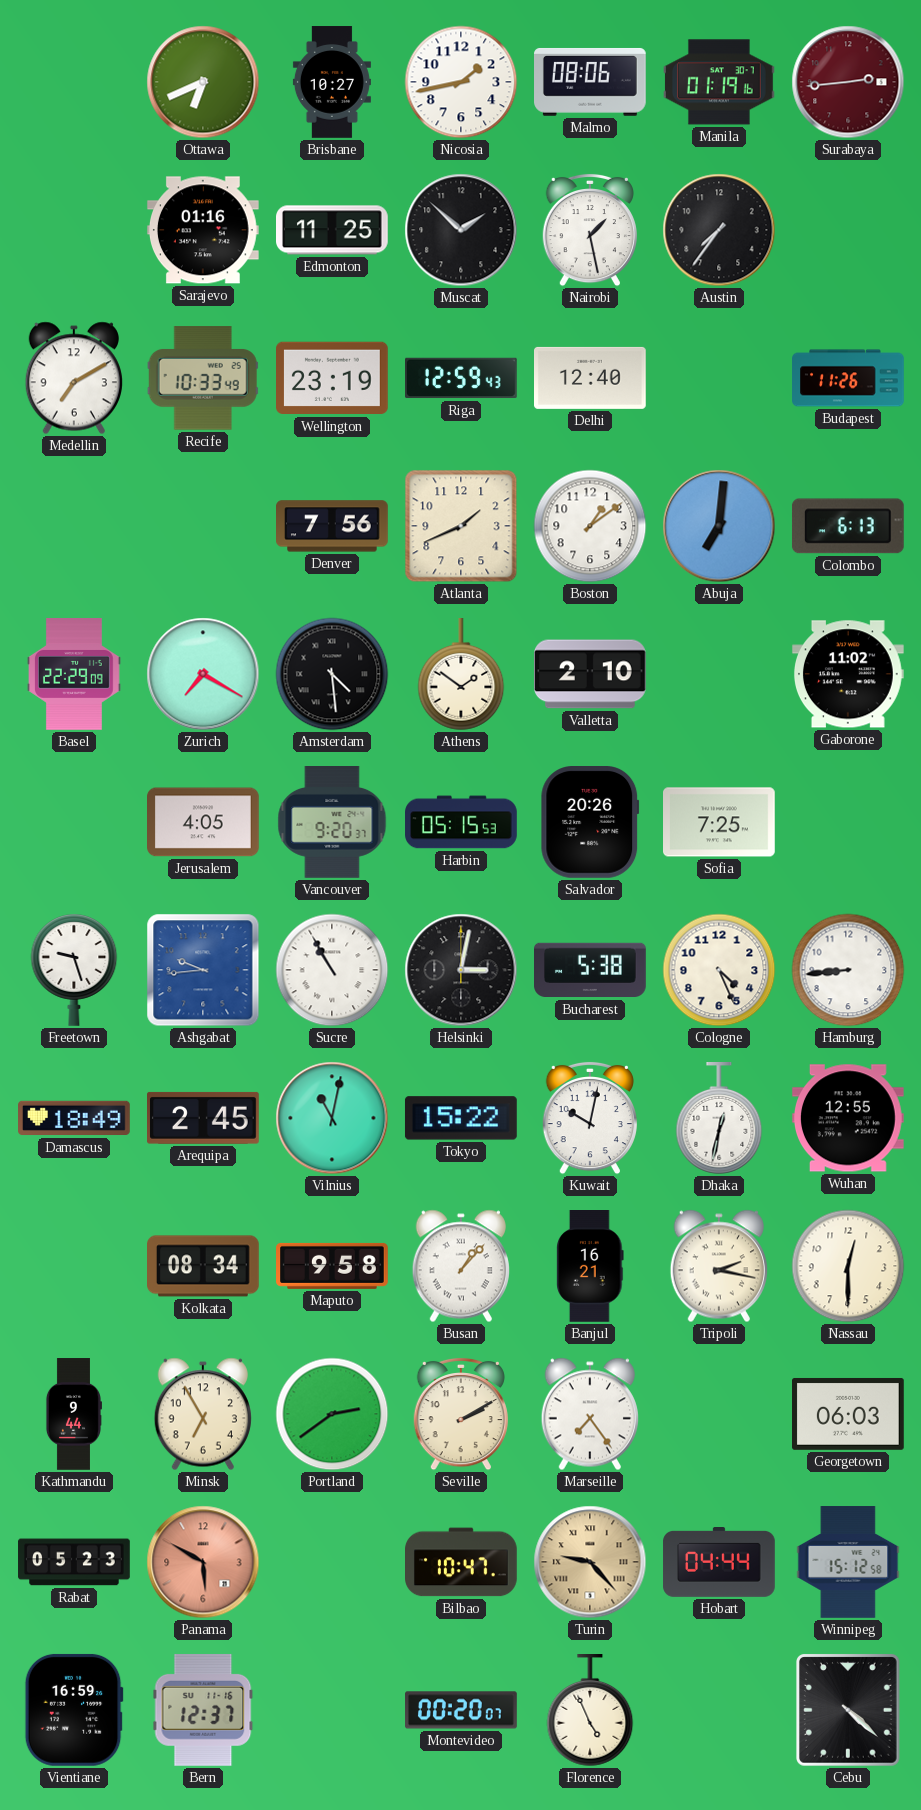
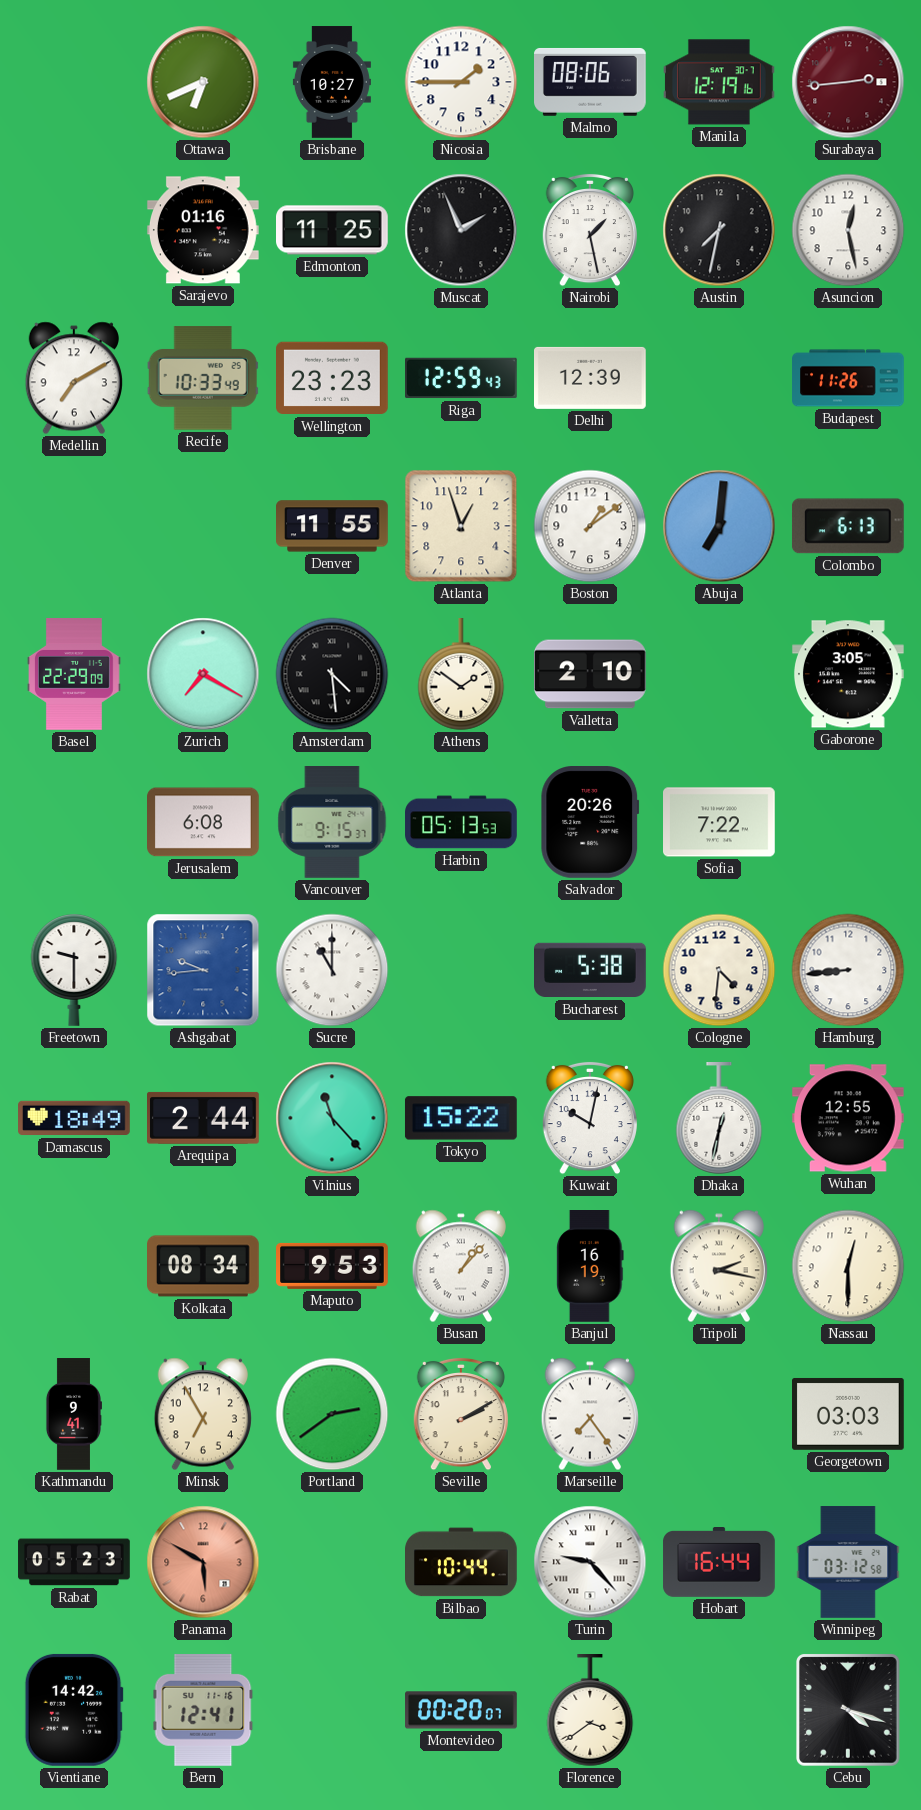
Nicosia: 1:43 -> 1:45
Manila: 01:19 -> 12:19
Muscat: 1:52 -> 1:56
Austin: 7:36 -> 7:32
Asuncion: none -> 12:28
Wellington: 23:19 -> 23:23
Delhi: 12:40 -> 12:39
Denver: 7:56 -> 11:55
Atlanta: 1:41 -> 12:57
Gaborone: 11:02 -> 3:05
Jerusalem: 4:05 -> 6:08
Vancouver: 9:20 -> 9:15
Harbin: 05:15 -> 05:13
Sofia: 7:25 -> 7:22
Freetown: 9:27 -> 9:30
Sucre: 10:55 -> 11:00
Helsinki: 3:02 -> none
Cologne: 4:26 -> 4:31
Arequipa: 2:45 -> 2:44
Vilnius: 11:02 -> 11:23
Maputo: 9:58 -> 9:53
Banjul: 16:21 -> 16:19
Kathmandu: 9:44 -> 9:41
Georgetown: 06:03 -> 03:03
Bilbao: 10:47 -> 10:44
Turin dial: champagne -> white
Hobart: 04:44 -> 16:44
Winnipeg: 15:12 -> 03:12
Vientiane: 16:59 -> 14:42
Bern: 12:37 -> 12:41
Florence: 4:56 -> 3:39
Cebu: 4:22 -> 4:18
